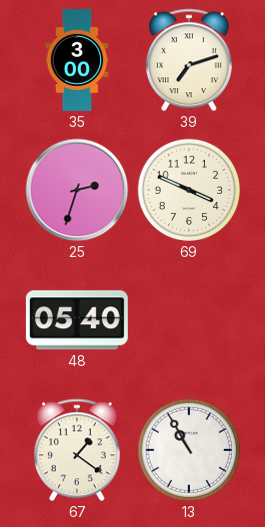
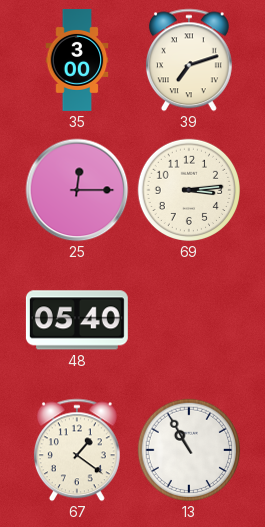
25: 2:33 -> 12:15
69: 3:49 -> 3:14
